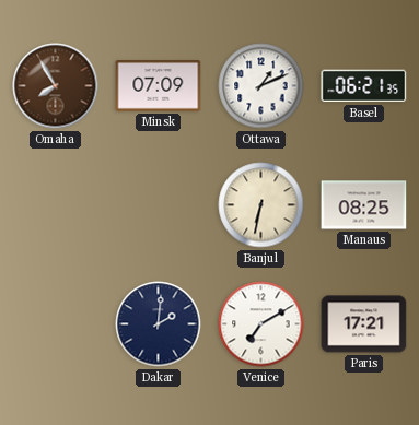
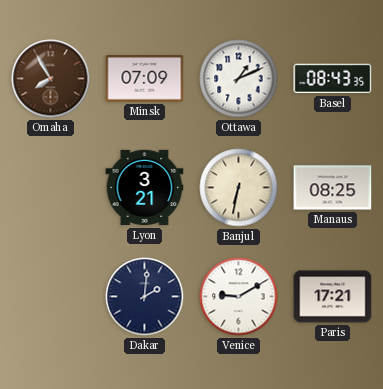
Basel: 06:21 -> 08:43
Lyon: none -> 3:21
Venice: 7:10 -> 9:10
